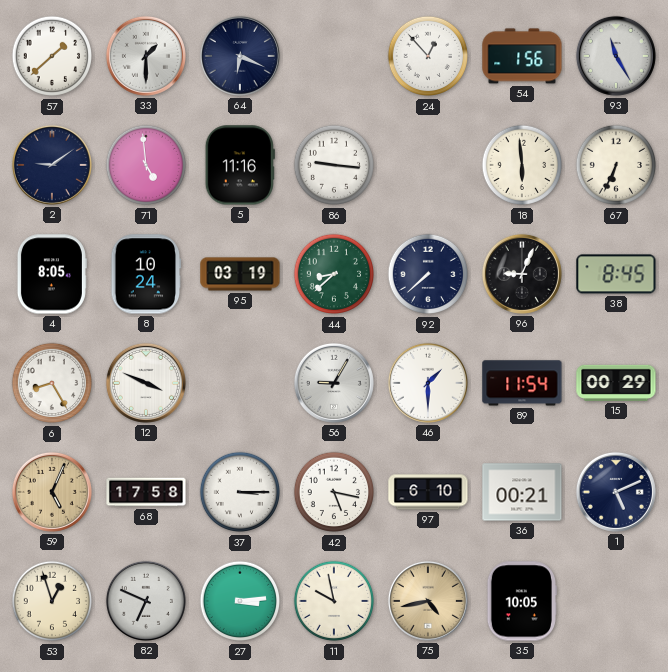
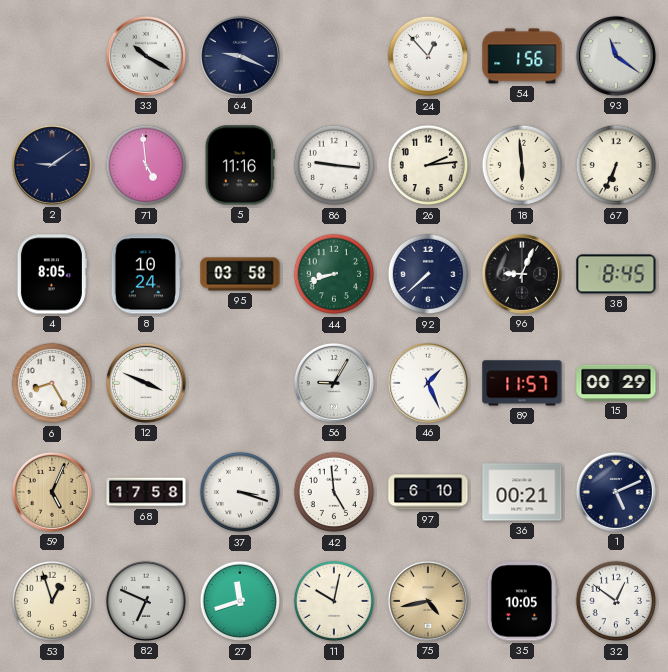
57: 1:38 -> none
33: 1:30 -> 10:20
64: 6:19 -> 9:19
93: 11:25 -> 11:21
26: none -> 2:14
95: 03:19 -> 03:58
44: 8:38 -> 8:42
46: 1:30 -> 1:26
89: 11:54 -> 11:57
37: 3:15 -> 3:18
42: 5:17 -> 4:59
27: 3:14 -> 11:42
11: 9:58 -> 10:02
32: none -> 12:51
